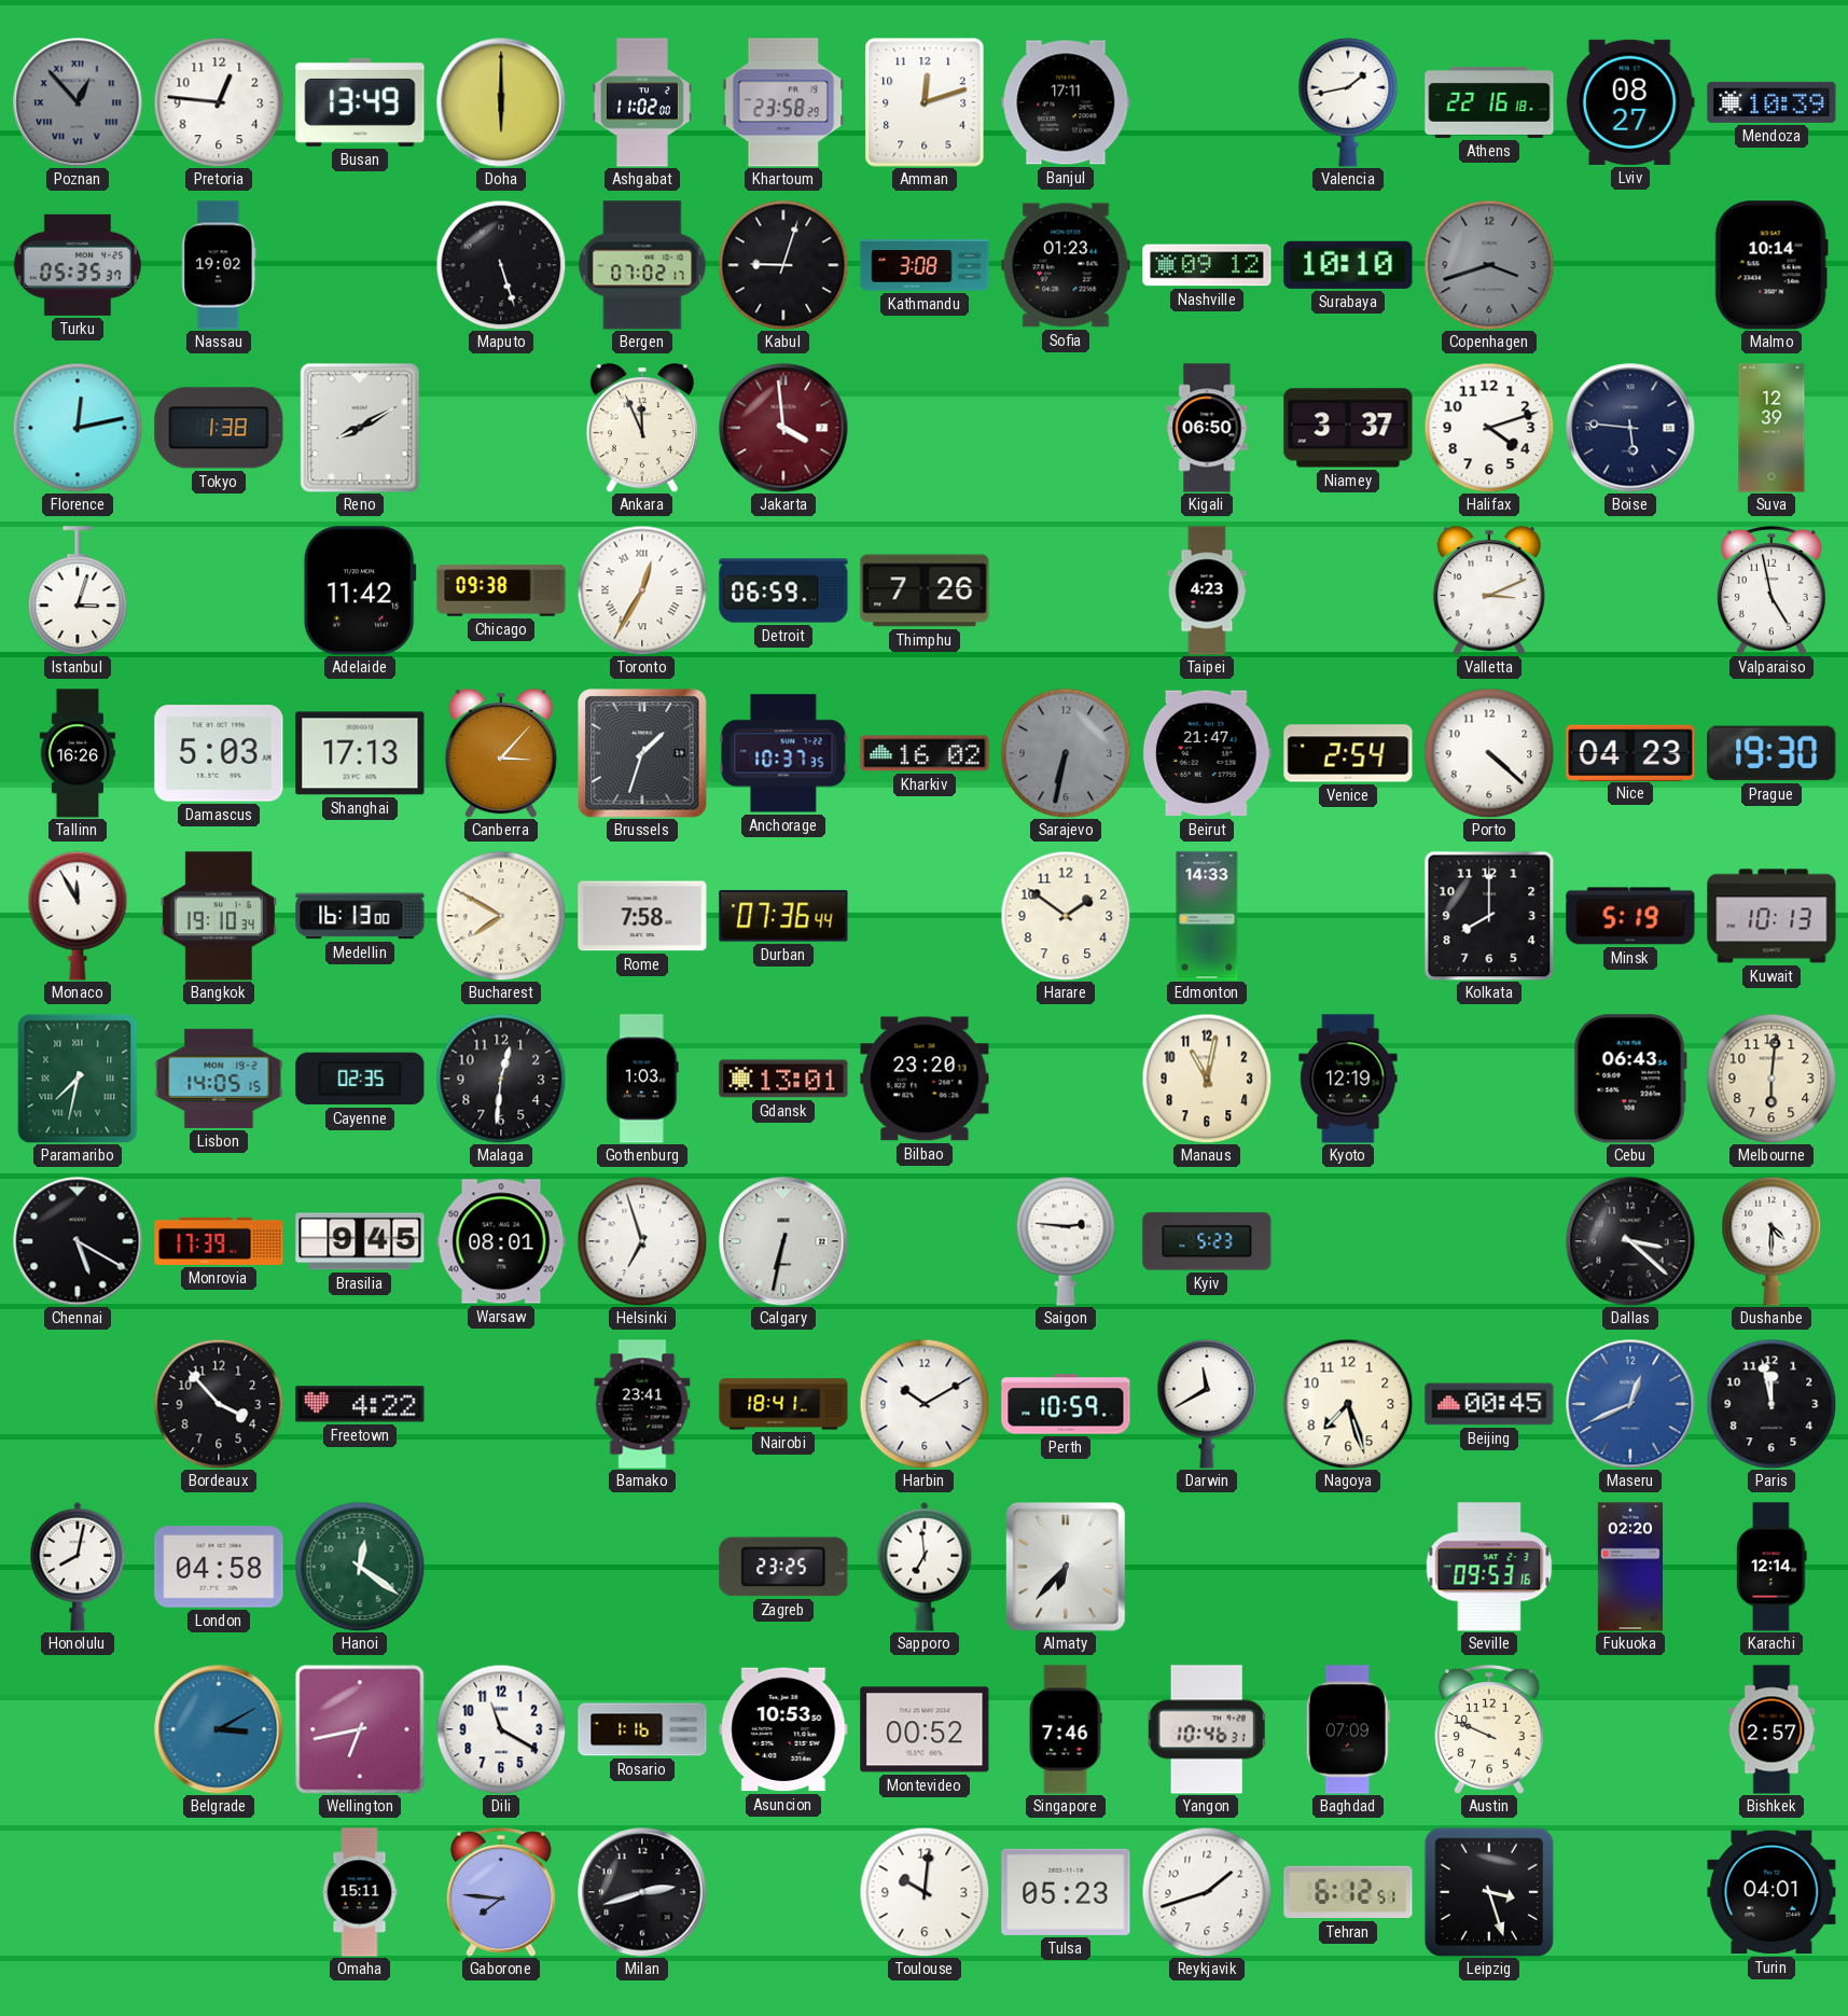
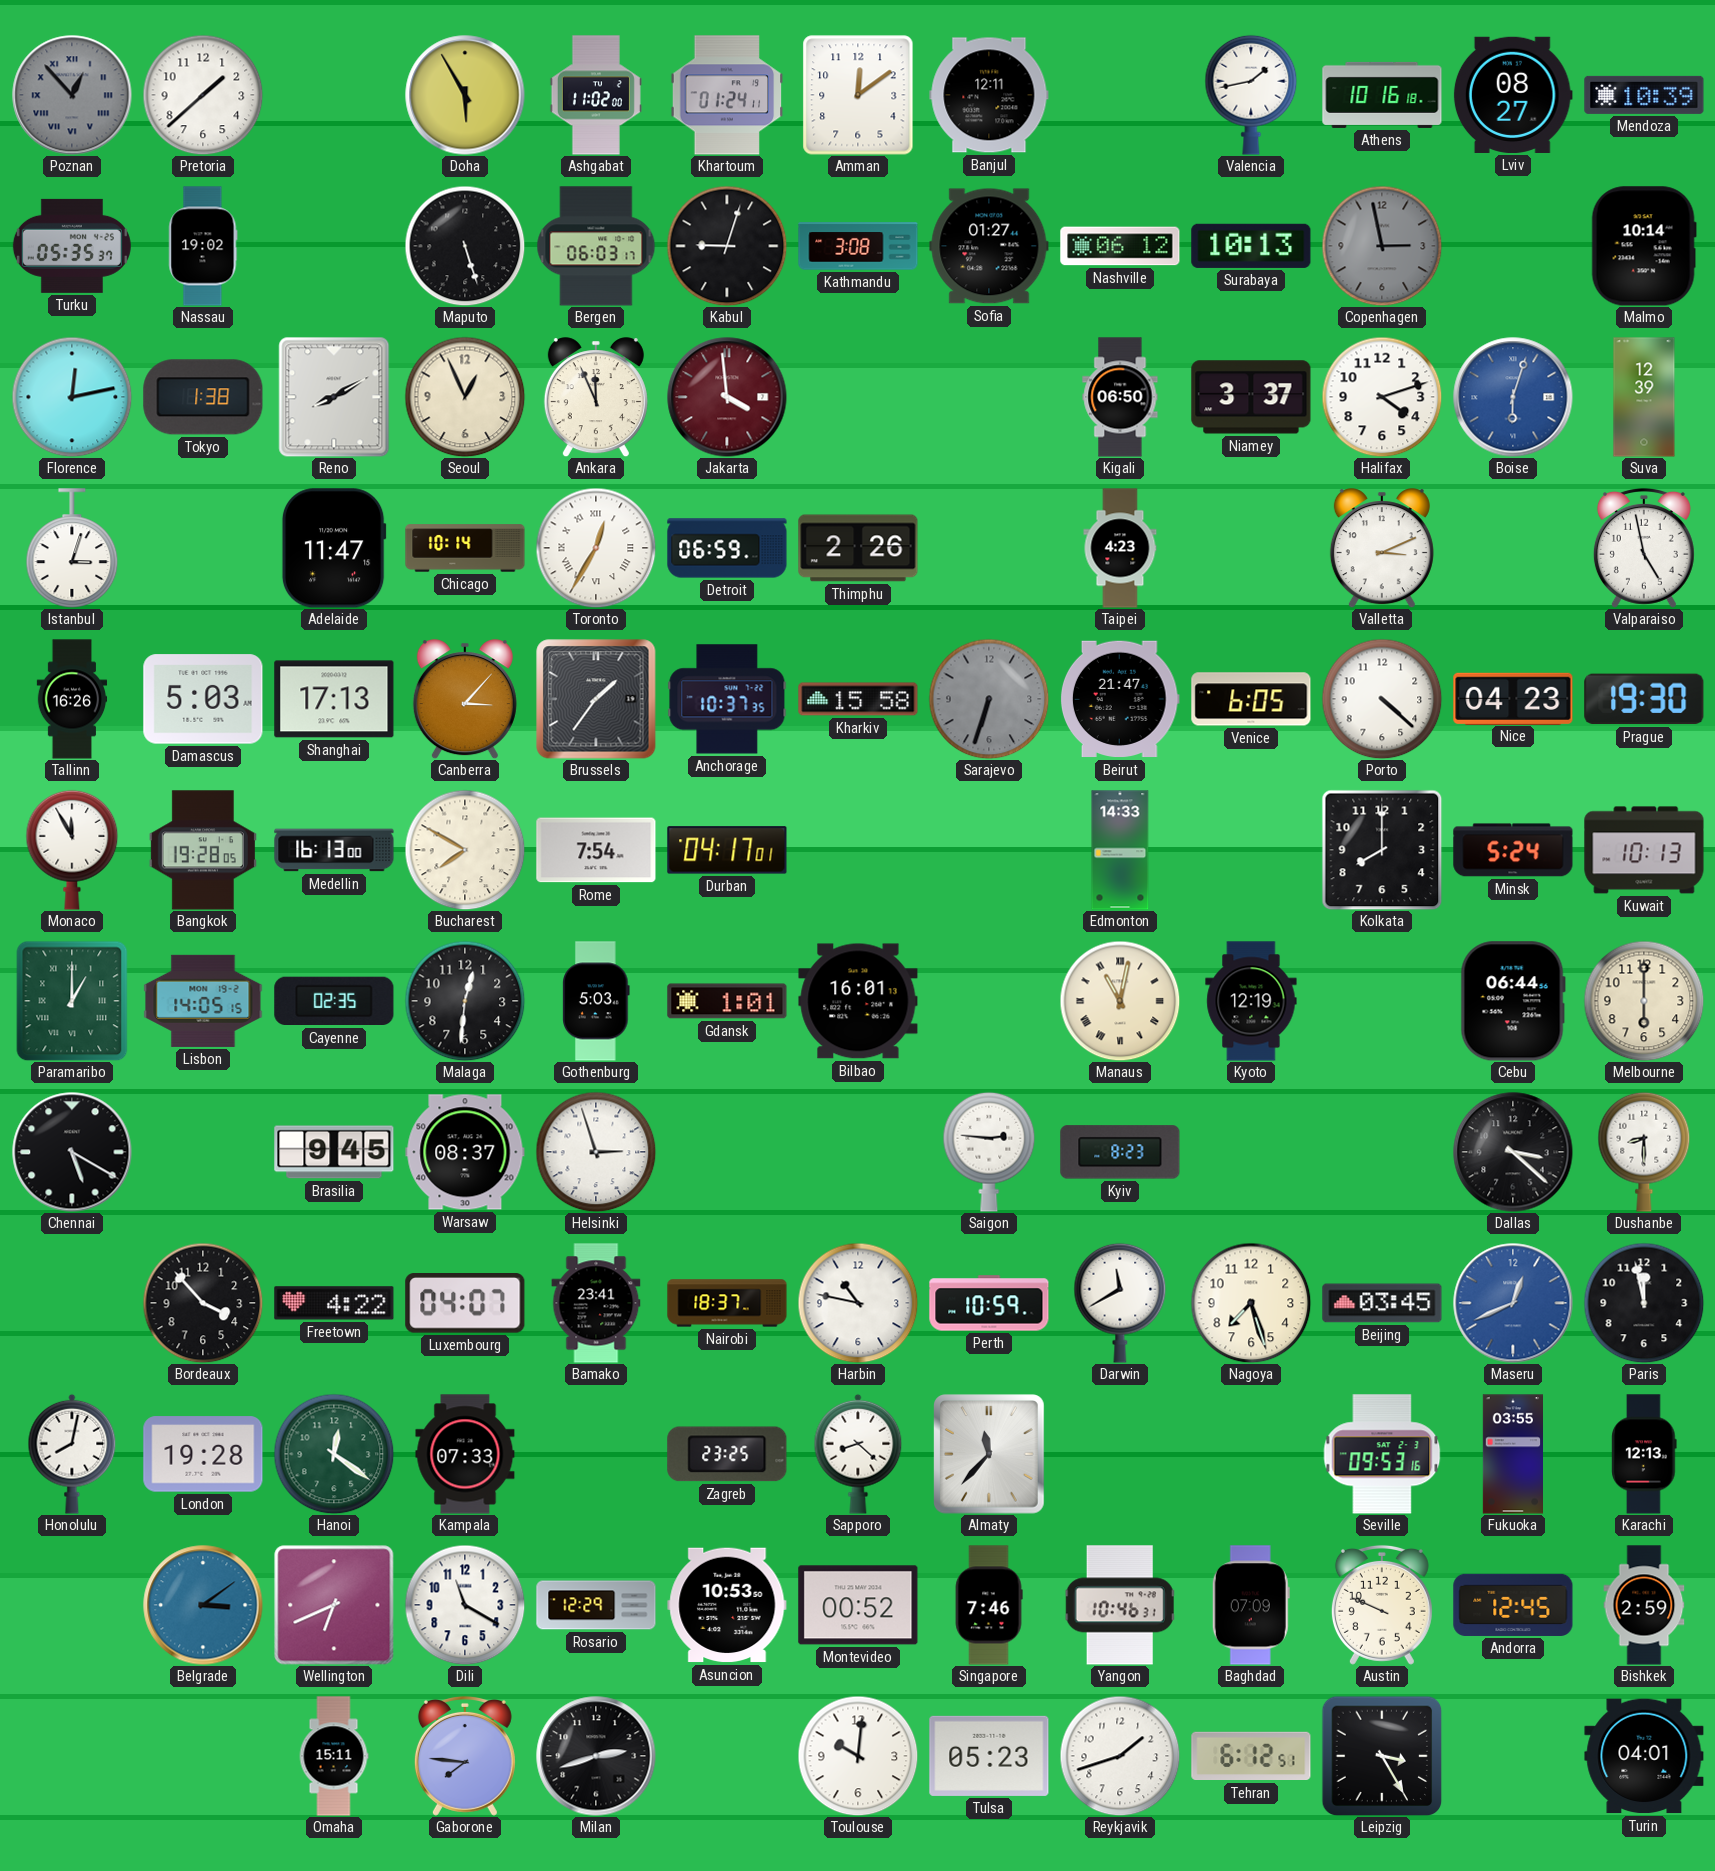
Pretoria: 12:46 -> 1:38
Busan: 13:49 -> none
Doha: 6:00 -> 5:55
Khartoum: 23:58 -> 01:24
Amman: 12:12 -> 12:09
Banjul: 17:11 -> 12:11
Athens: 22:16 -> 10:16
Bergen: 07:02 -> 06:03
Sofia: 01:23 -> 01:27
Nashville: 09:12 -> 06:12
Surabaya: 10:10 -> 10:13
Copenhagen: 3:42 -> 2:58
Seoul: none -> 12:56
Boise: 5:46 -> 6:03
Boise dial: navy -> blue
Adelaide: 11:42 -> 11:47
Chicago: 09:38 -> 10:14
Thimphu: 7:26 -> 2:26
Brussels: 1:33 -> 1:36
Kharkiv: 16:02 -> 15:58
Sarajevo: 6:32 -> 6:33
Venice: 2:54 -> 6:05
Bangkok: 19:10 -> 19:28
Rome: 7:58 -> 7:54
Durban: 07:36 -> 04:17
Harare: 1:51 -> none
Minsk: 5:19 -> 5:24
Paramaribo: 7:32 -> 1:00
Gothenburg: 1:03 -> 5:03
Gdansk: 13:01 -> 1:01
Bilbao: 23:20 -> 16:01
Manaus numerals: Arabic -> Roman
Cebu: 06:43 -> 06:44
Melbourne: 6:01 -> 6:00
Monrovia: 17:39 -> none
Warsaw: 08:01 -> 08:37
Helsinki: 6:57 -> 2:57
Calgary: 6:32 -> none
Kyiv: 5:23 -> 8:23
Dushanbe: 4:30 -> 8:30
Luxembourg: none -> 04:07
Nairobi: 18:41 -> 18:37
Harbin: 10:10 -> 10:47
Beijing: 00:45 -> 03:45
London: 04:58 -> 19:28
Kampala: none -> 07:33
Sapporo: 6:59 -> 8:22
Almaty: 6:37 -> 11:37
Fukuoka: 02:20 -> 03:55
Karachi: 12:14 -> 12:13
Belgrade: 3:10 -> 3:09
Wellington: 6:43 -> 6:41
Rosario: 1:16 -> 12:29
Andorra: none -> 12:45
Bishkek: 2:57 -> 2:59
Leipzig: 3:27 -> 3:25
